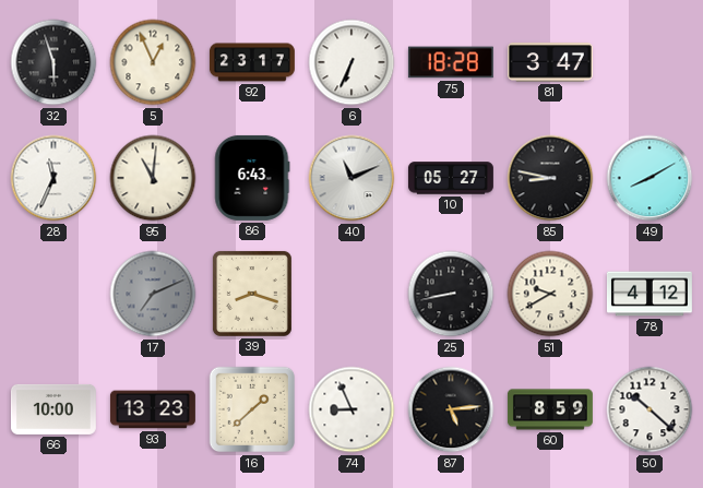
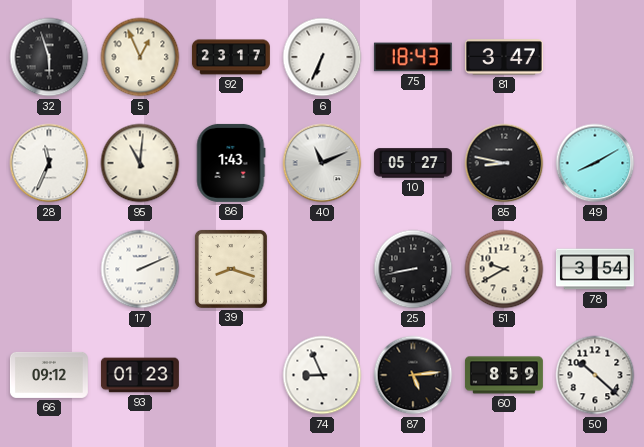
75: 18:28 -> 18:43
86: 6:43 -> 1:43
17: 7:11 -> 2:11
17 dial: grey -> white
78: 4:12 -> 3:54
66: 10:00 -> 09:12
93: 13:23 -> 01:23
16: 1:38 -> none
